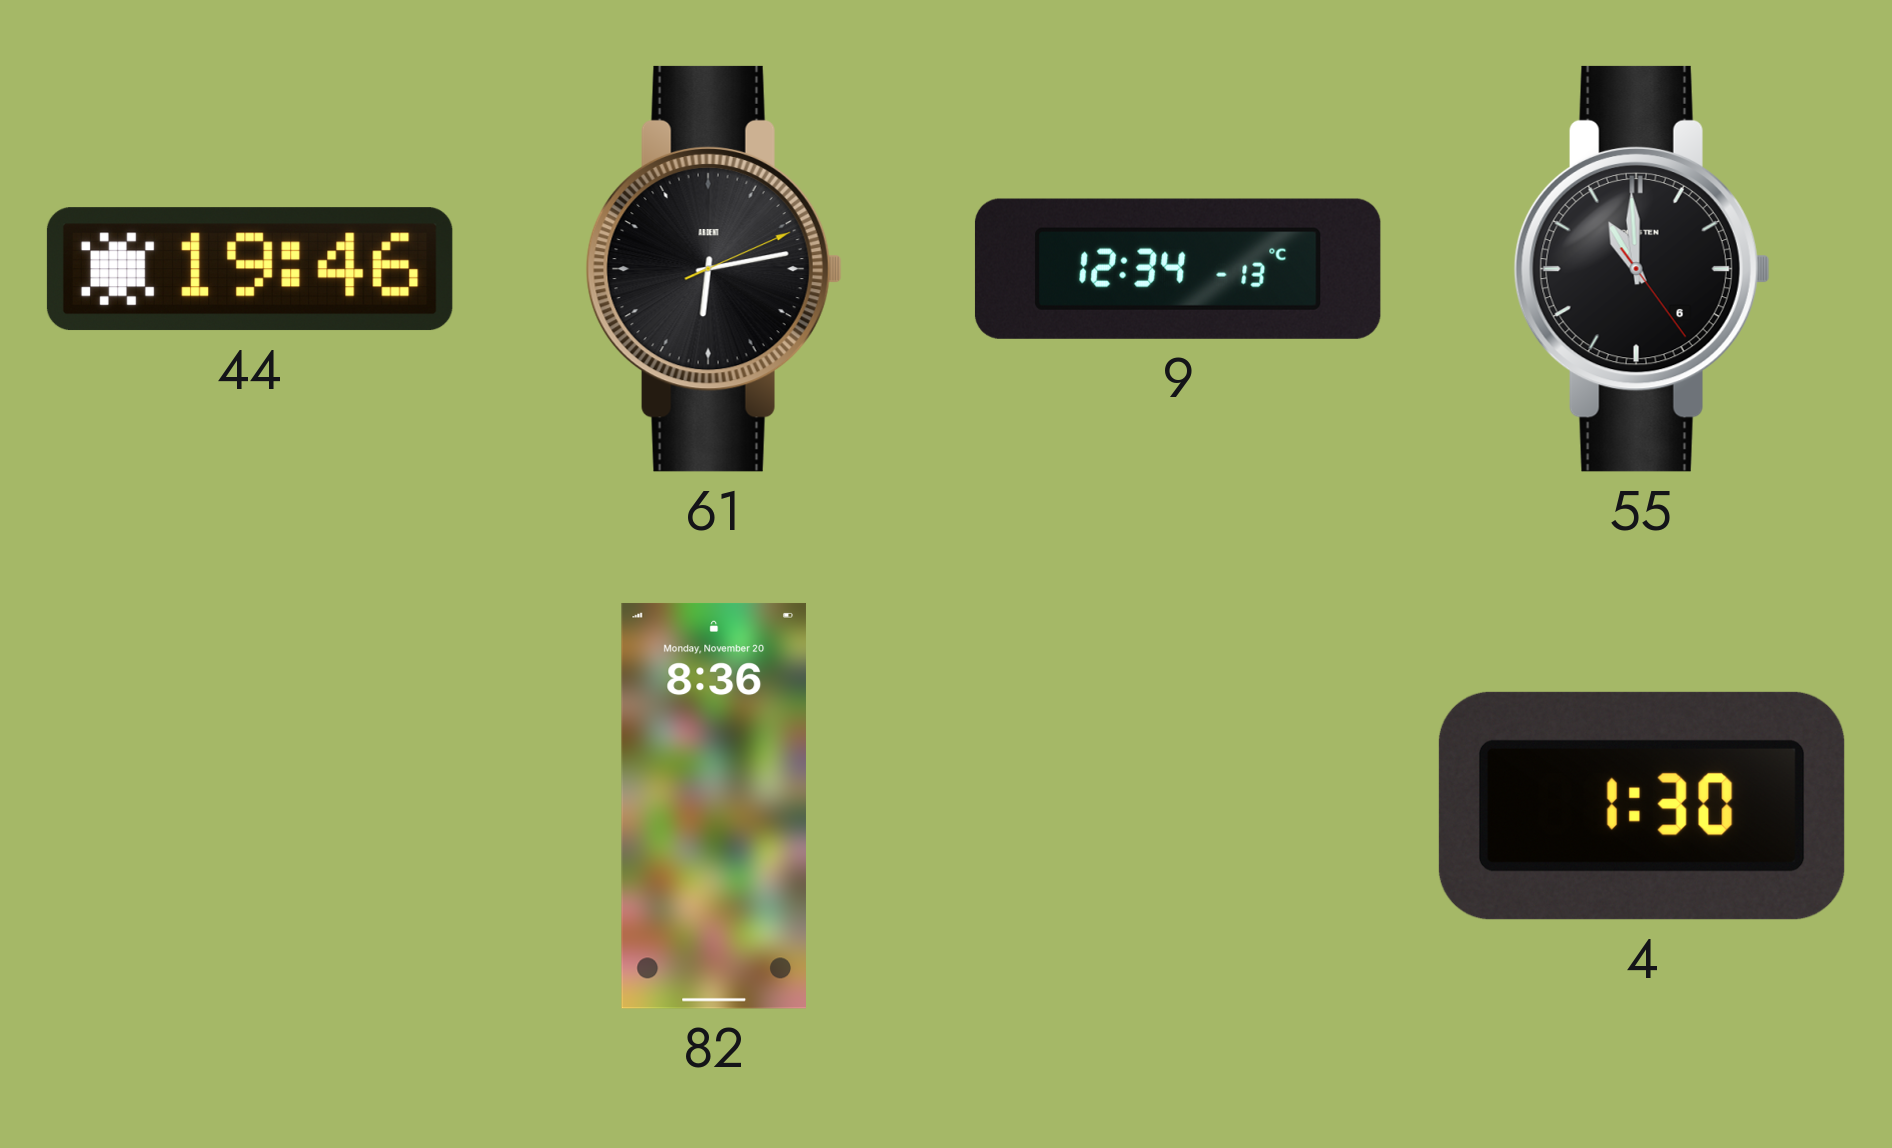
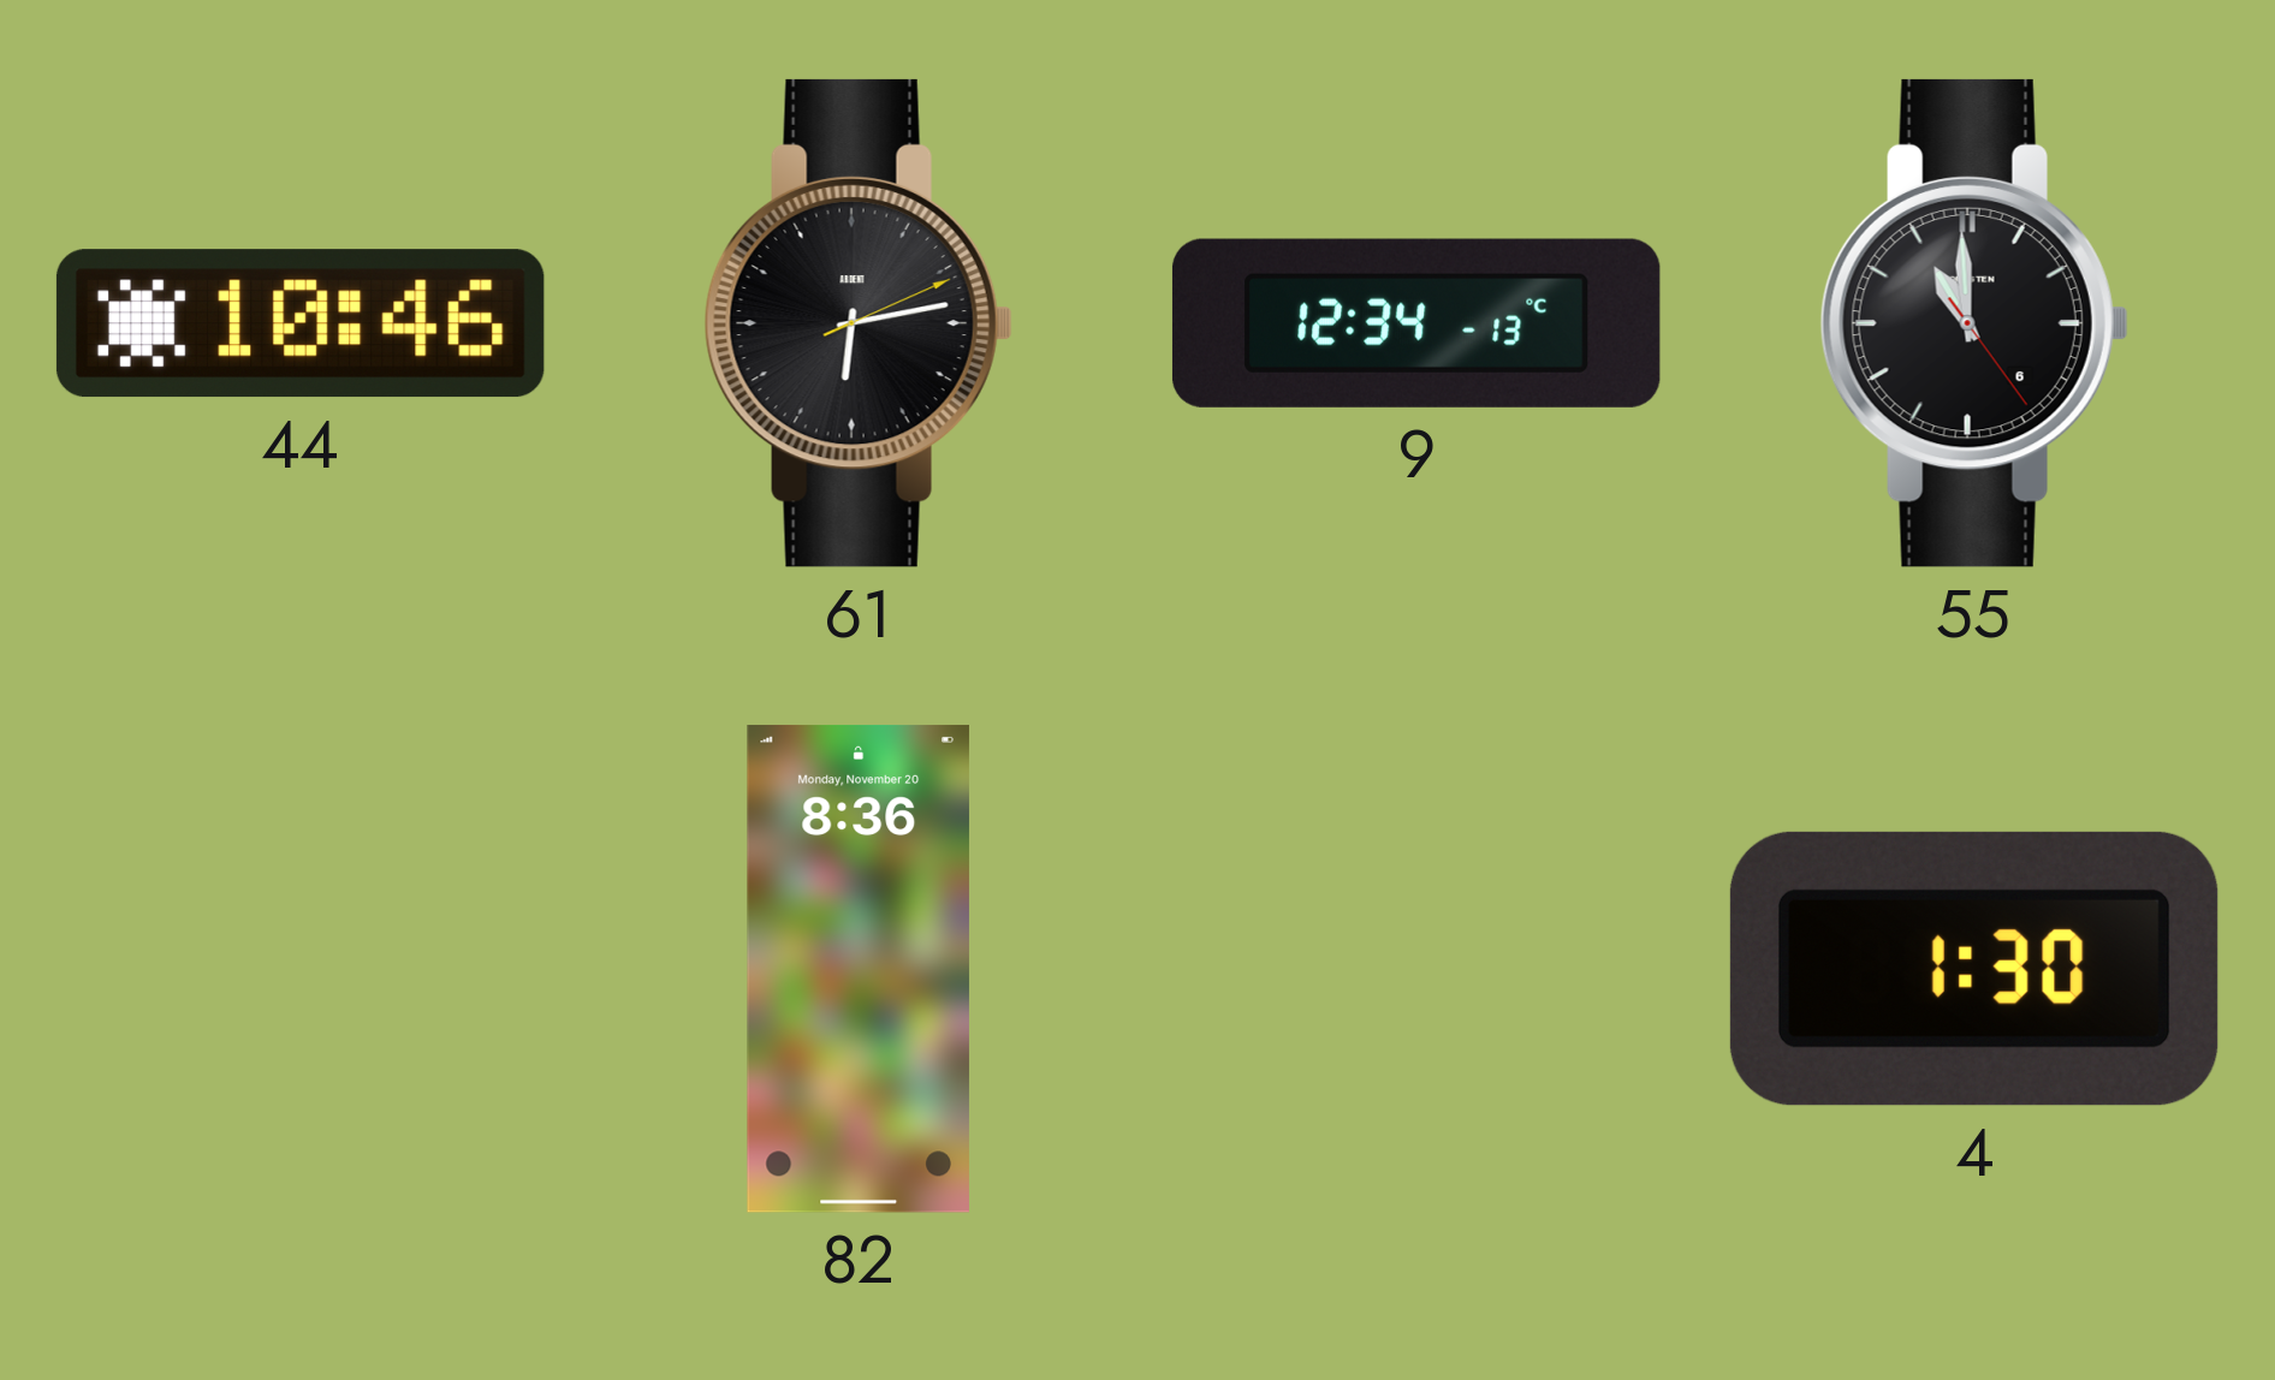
44: 19:46 -> 10:46
